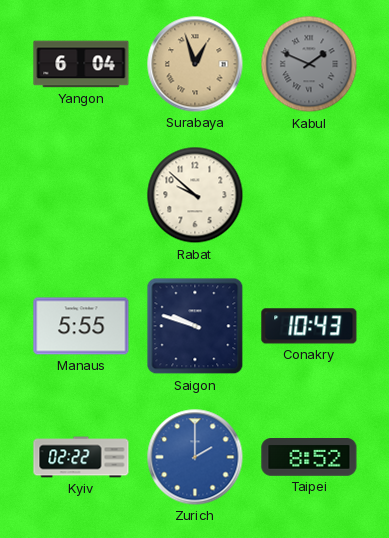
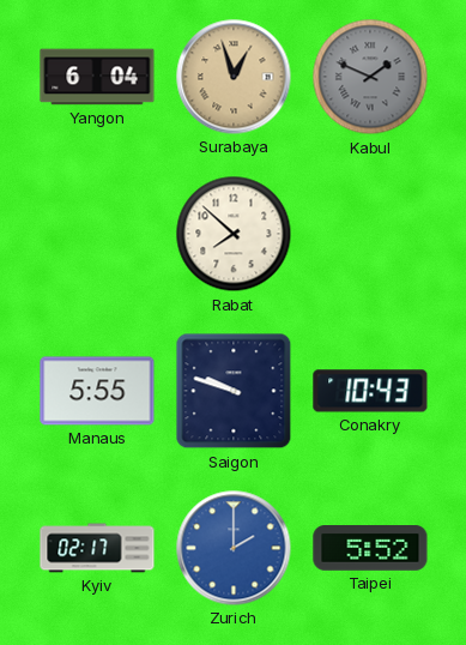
Rabat: 9:52 -> 7:52
Kyiv: 02:22 -> 02:17
Taipei: 8:52 -> 5:52
